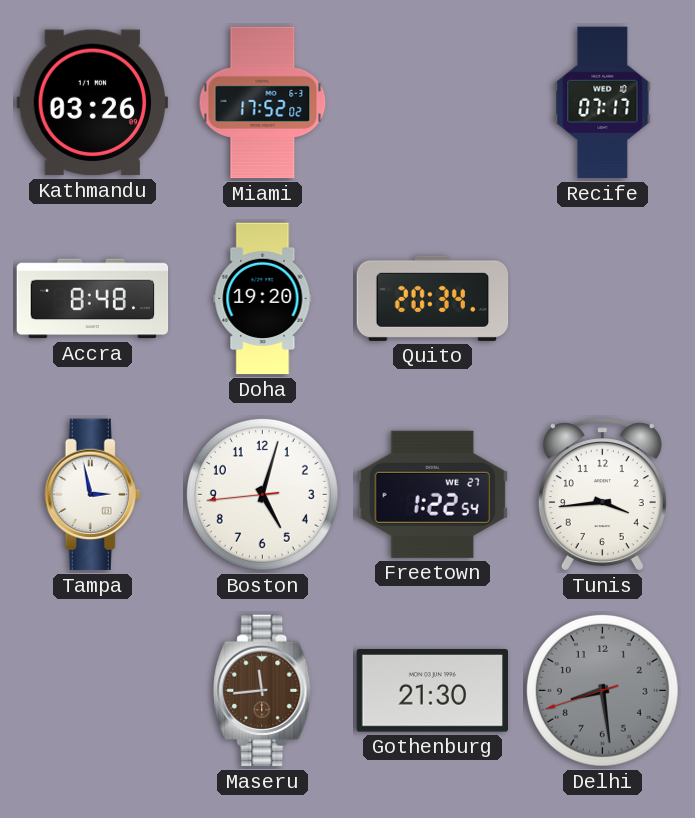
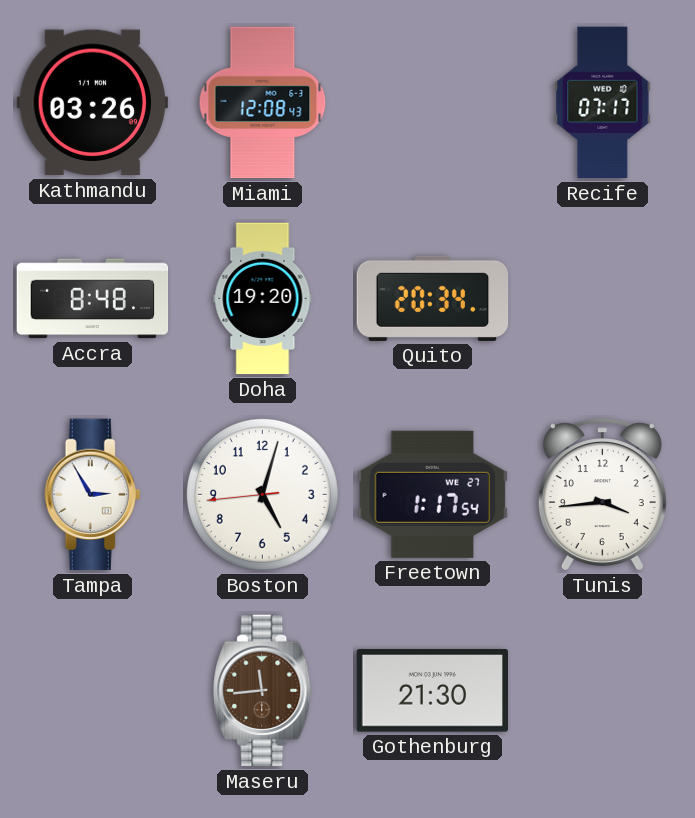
Miami: 17:52 -> 12:08
Tampa: 2:58 -> 2:55
Freetown: 1:22 -> 1:17
Delhi: 8:28 -> none
